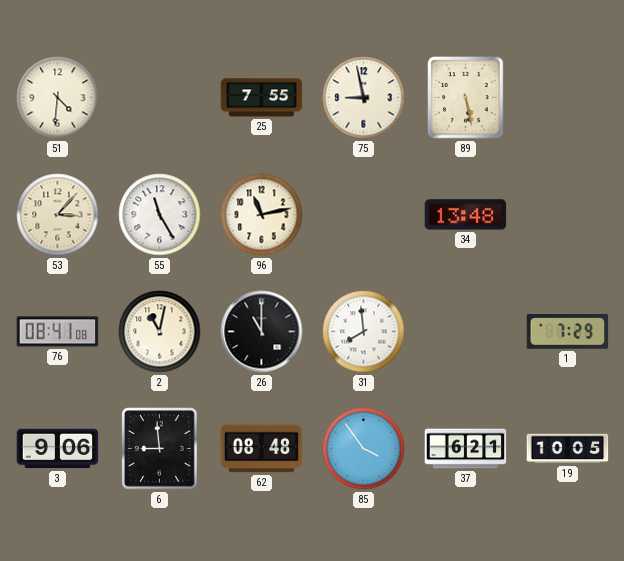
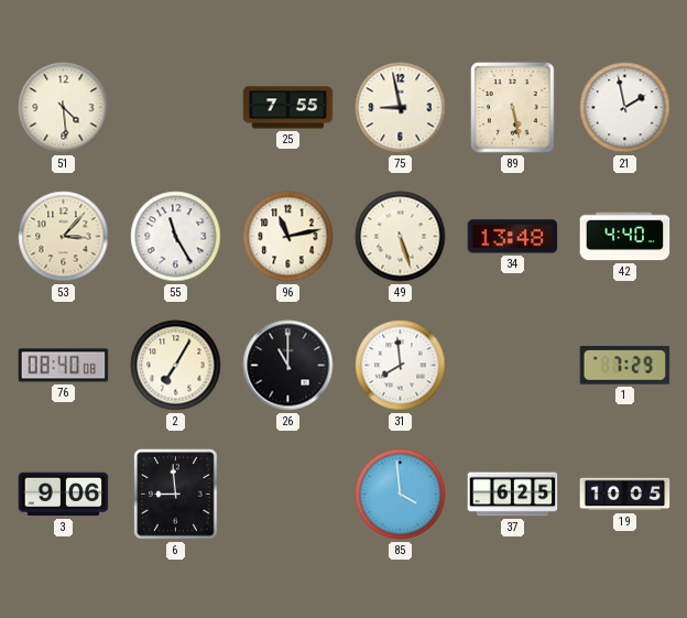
51: 4:31 -> 4:29
21: none -> 1:58
49: none -> 5:27
42: none -> 4:40
76: 08:41 -> 08:40
2: 11:02 -> 7:05
62: 08:48 -> none
85: 3:54 -> 3:59
37: 6:21 -> 6:25
